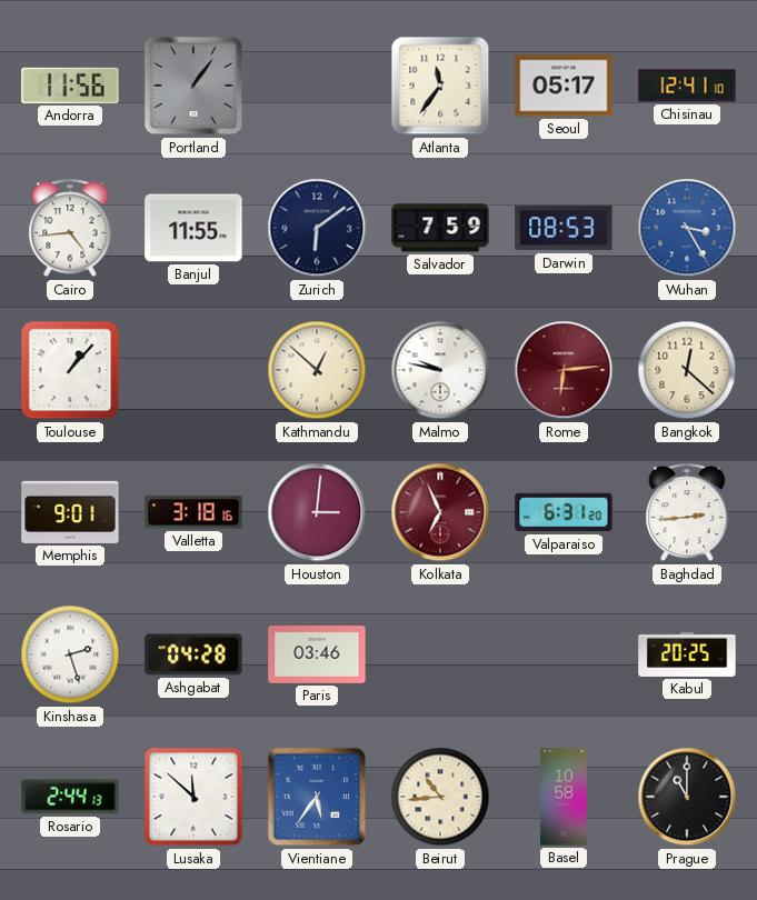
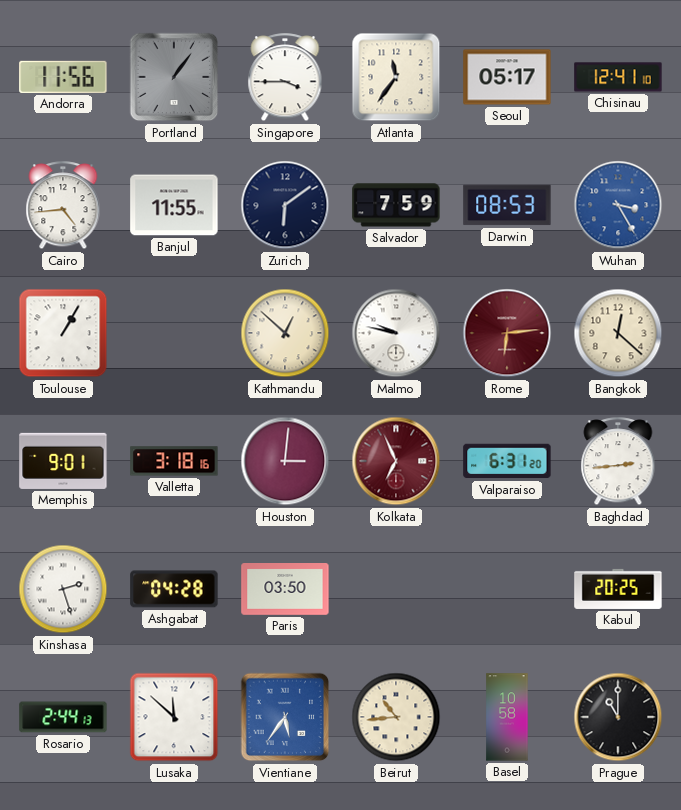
Singapore: none -> 3:45
Toulouse: 1:07 -> 1:05
Paris: 03:46 -> 03:50
